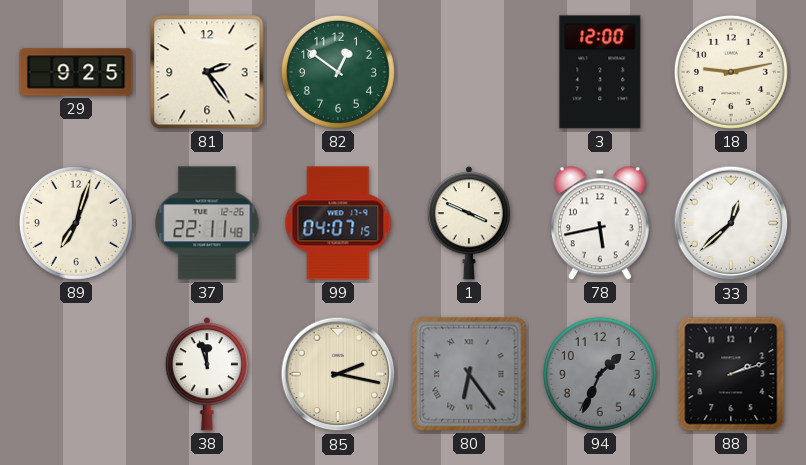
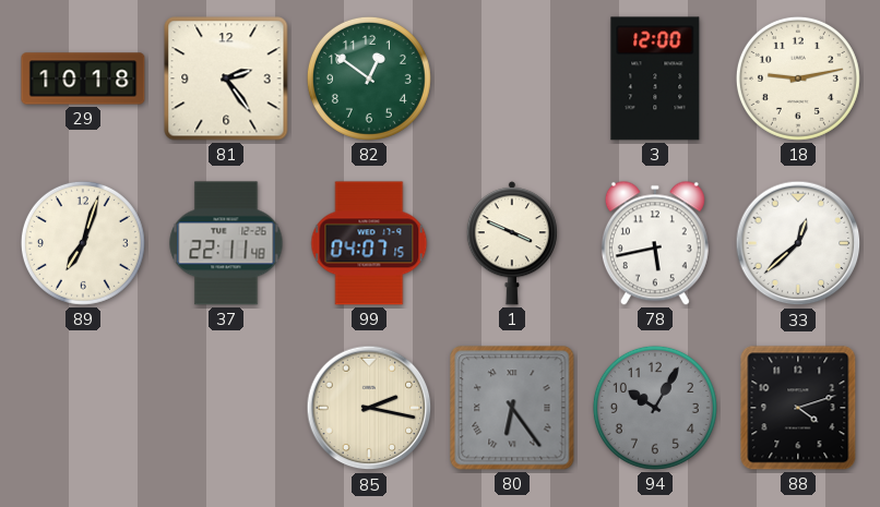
29: 9:25 -> 10:18
38: 11:57 -> none
94: 1:34 -> 10:05
88: 2:12 -> 4:12
